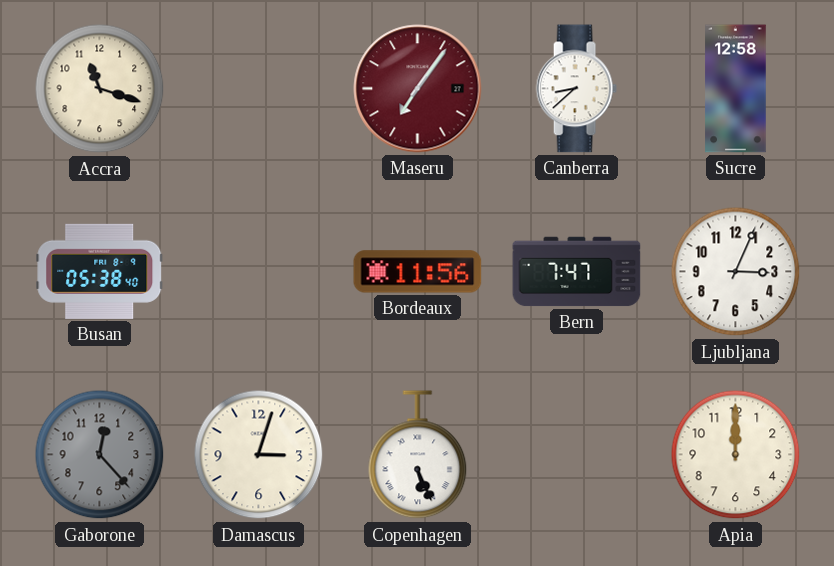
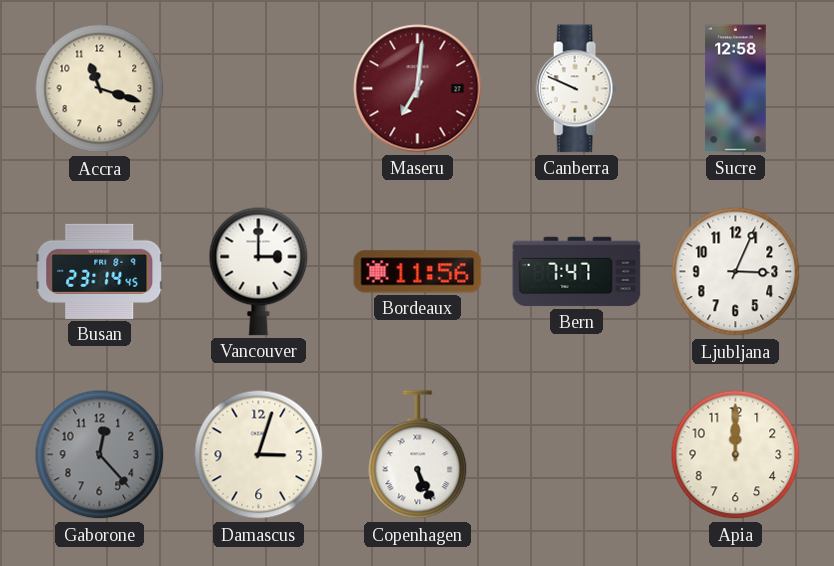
Maseru: 7:06 -> 7:01
Canberra: 8:38 -> 9:49
Busan: 05:38 -> 23:14
Vancouver: none -> 3:00
